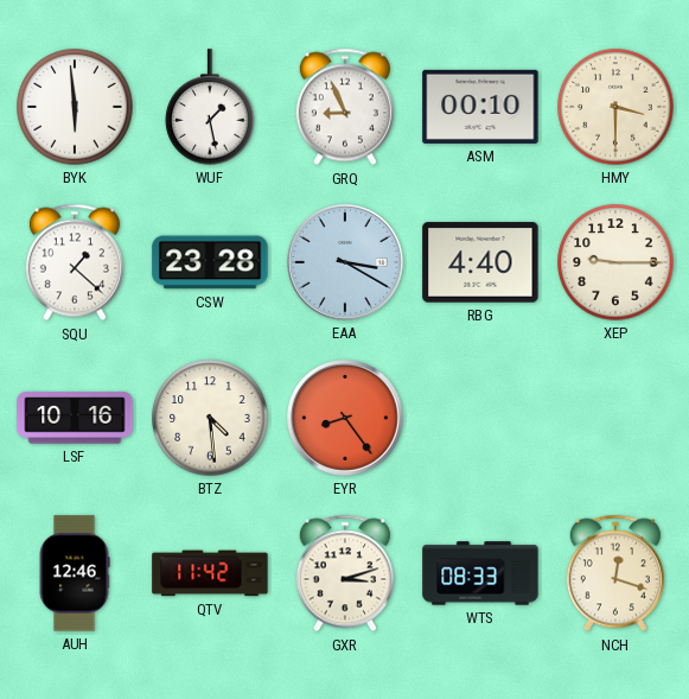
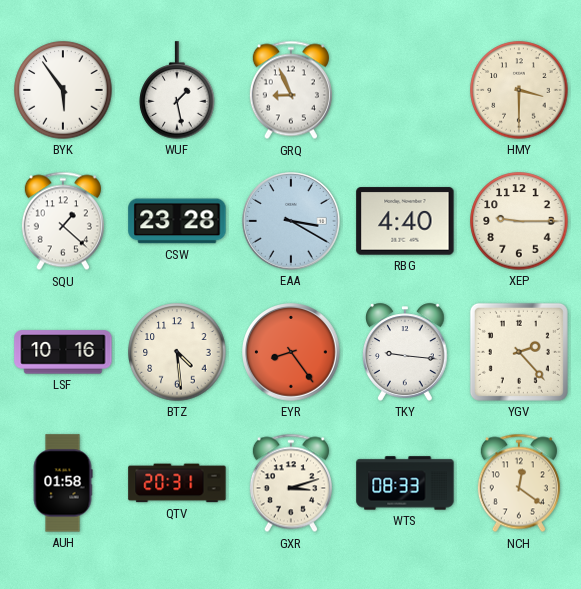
BYK: 5:59 -> 5:54
ASM: 00:10 -> none
TKY: none -> 9:16
YGV: none -> 2:23
AUH: 12:46 -> 01:58
QTV: 11:42 -> 20:31
NCH: 12:18 -> 12:21
